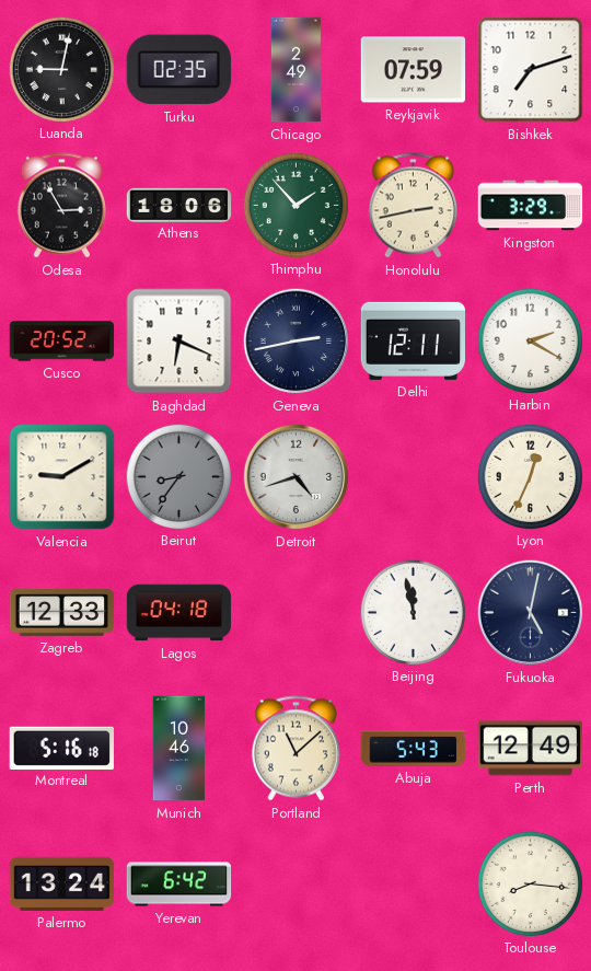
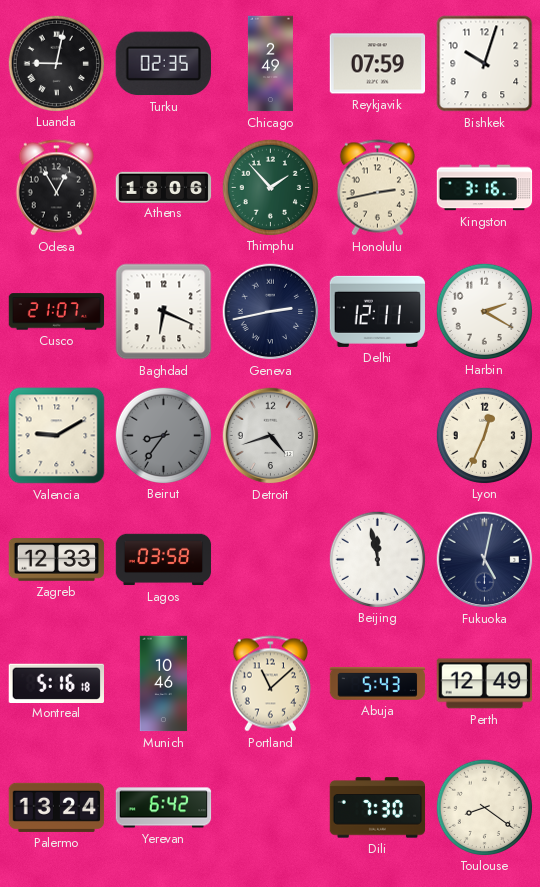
Bishkek: 7:12 -> 10:03
Odesa: 2:55 -> 12:55
Kingston: 3:29 -> 3:16
Cusco: 20:52 -> 21:07
Lagos: 04:18 -> 03:58
Dili: none -> 7:30
Toulouse: 8:16 -> 8:21
